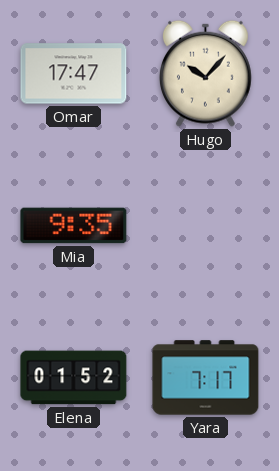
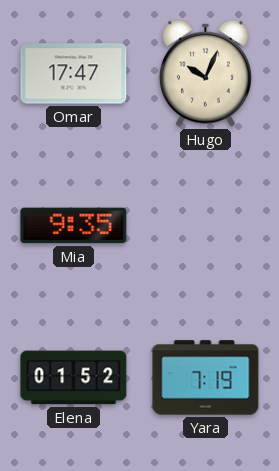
Hugo: 10:07 -> 10:04
Yara: 7:17 -> 7:19
